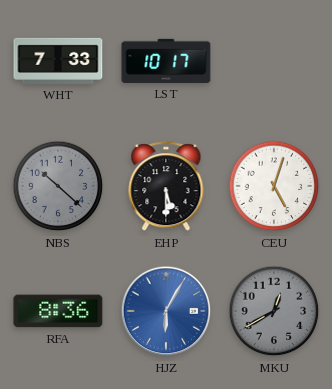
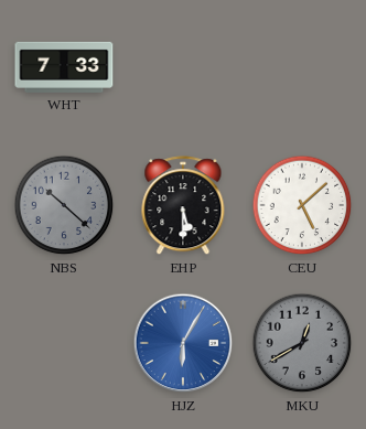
LST: 10:17 -> none
CEU: 5:03 -> 5:08
RFA: 8:36 -> none
